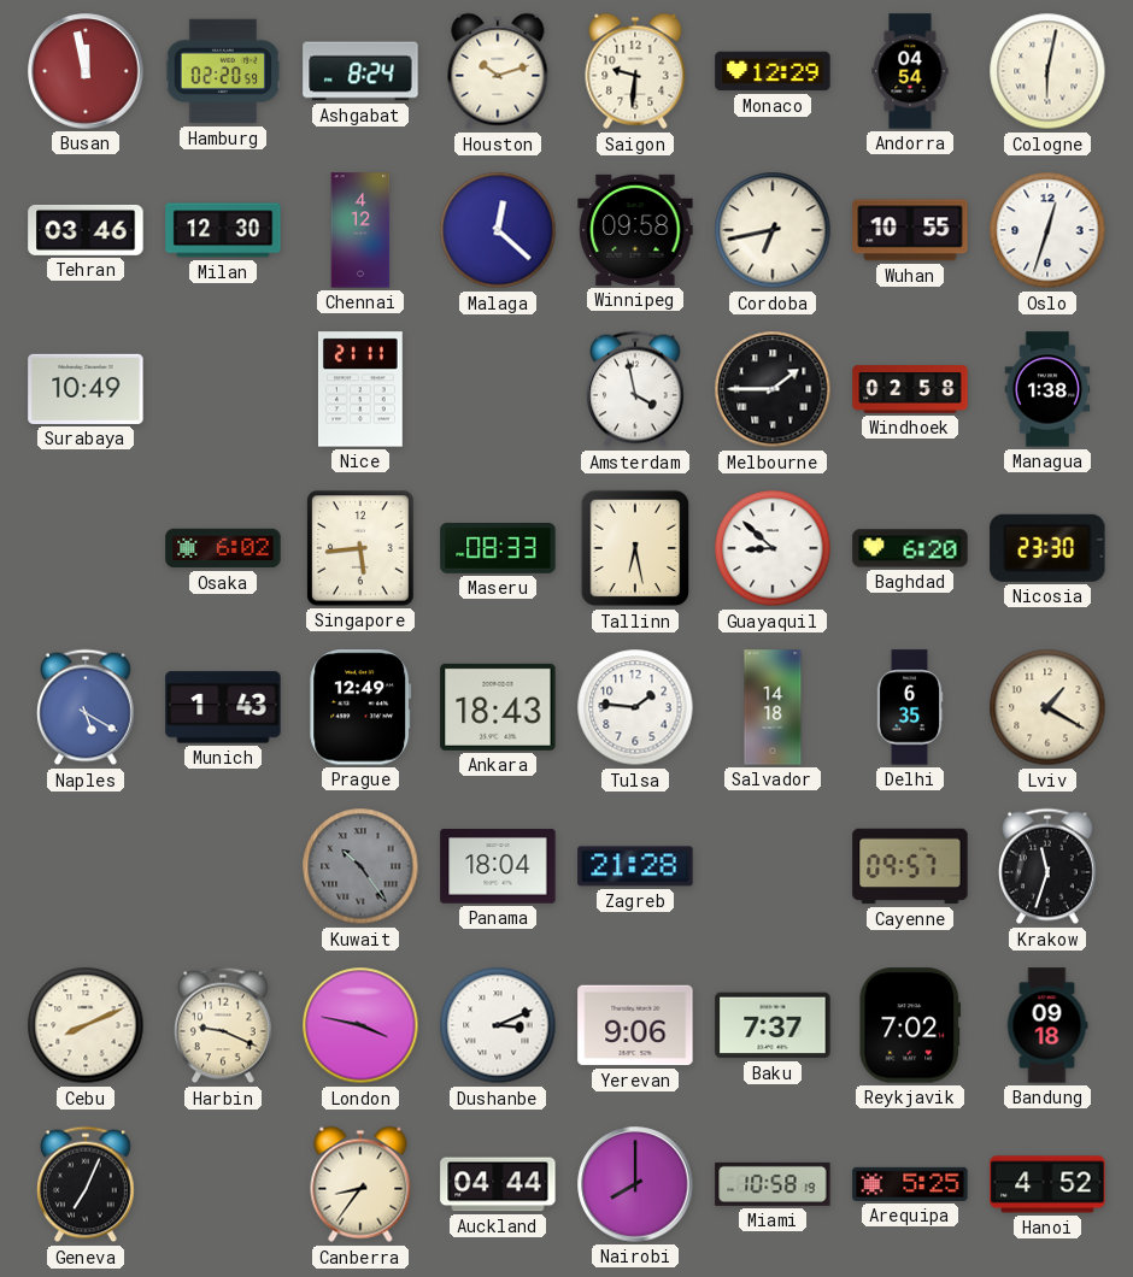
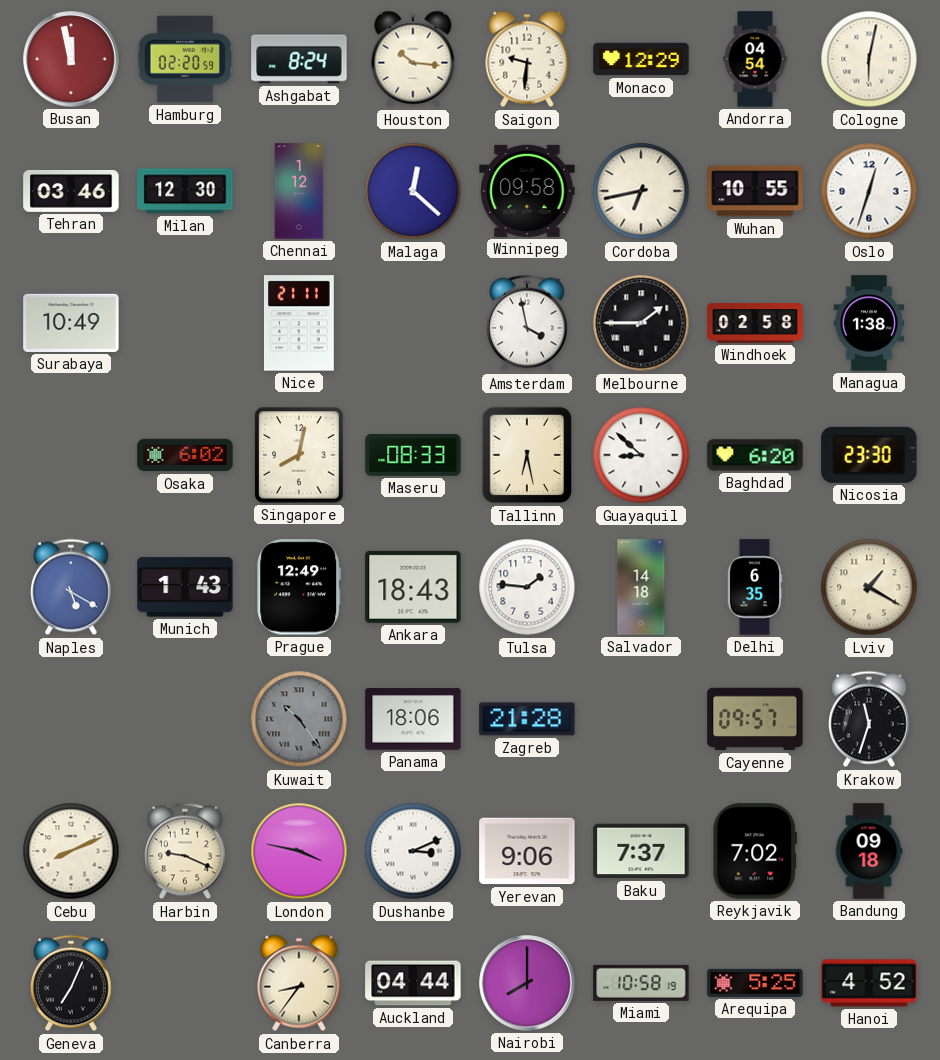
Houston: 10:12 -> 10:16
Chennai: 4:12 -> 1:12
Singapore: 5:44 -> 8:02
Panama: 18:04 -> 18:06
